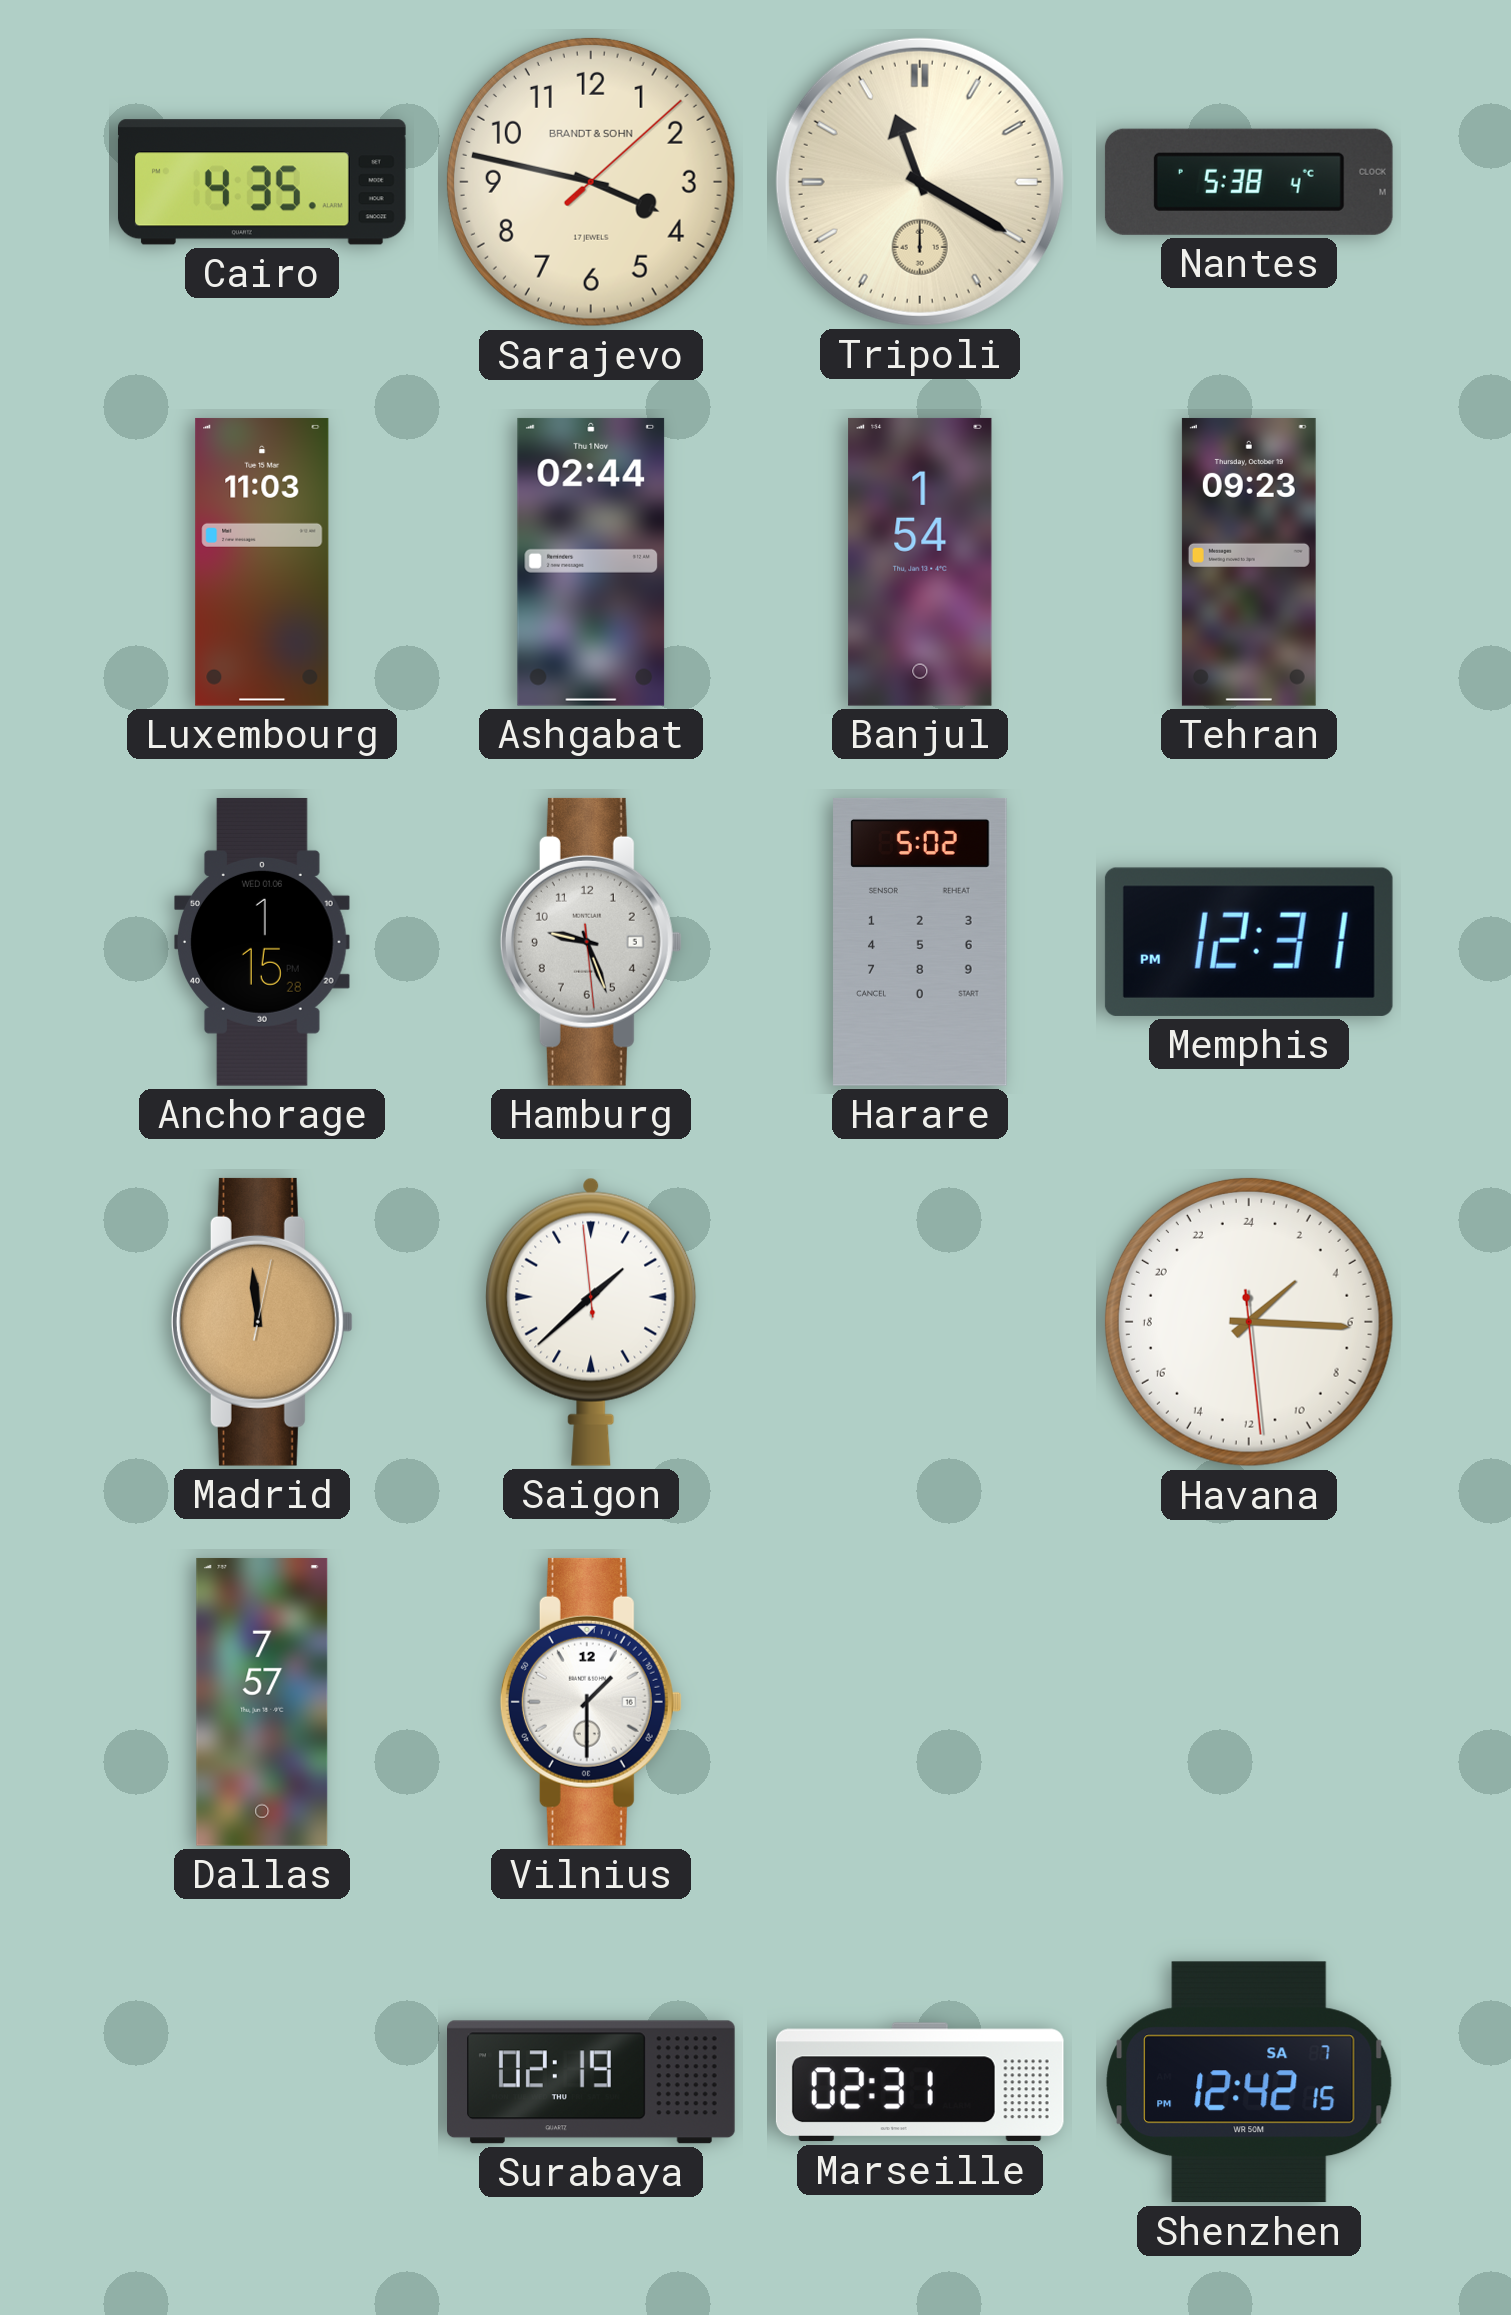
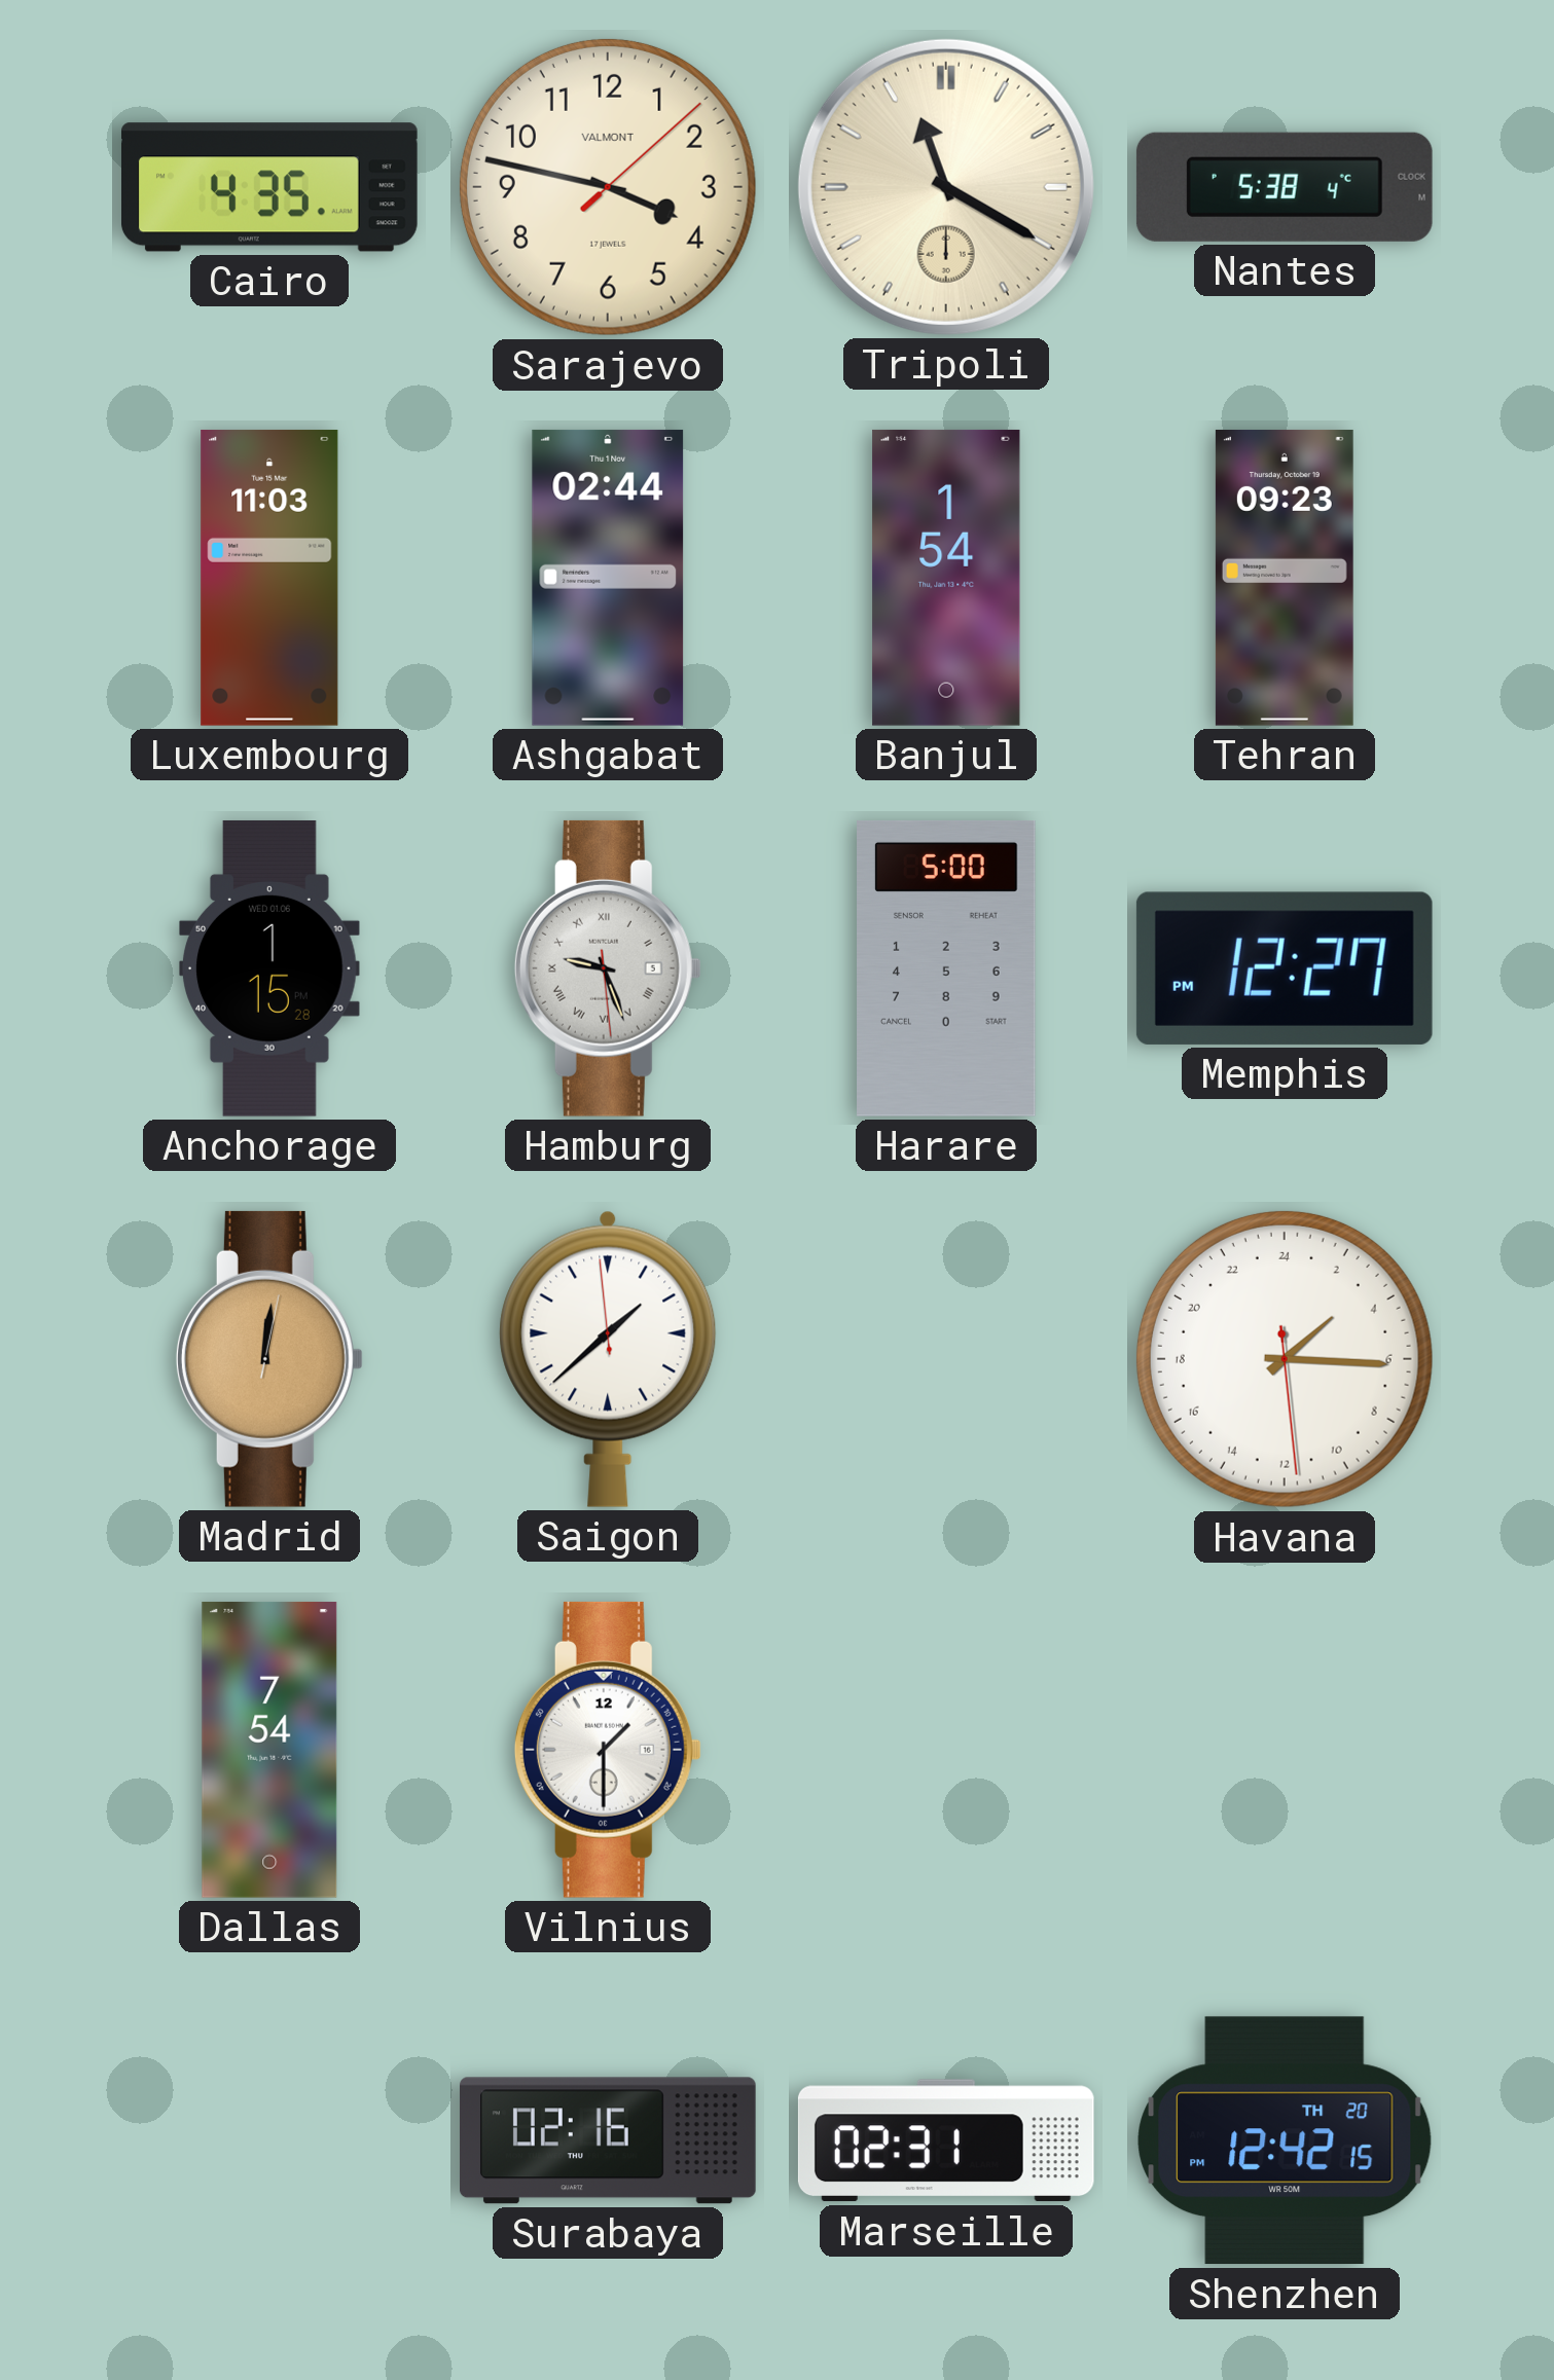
Sarajevo brand: BRANDT & SOHN -> VALMONT
Hamburg numerals: Arabic -> Roman
Harare: 5:02 -> 5:00
Memphis: 12:31 -> 12:27
Madrid: 11:59 -> 12:01
Dallas: 7:57 -> 7:54
Surabaya: 02:19 -> 02:16
Shenzhen date: SA 7 -> TH 20
